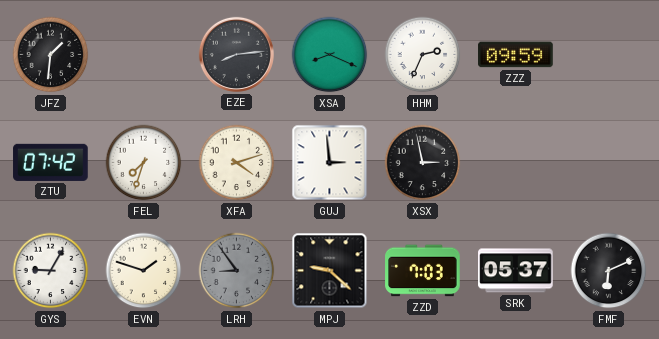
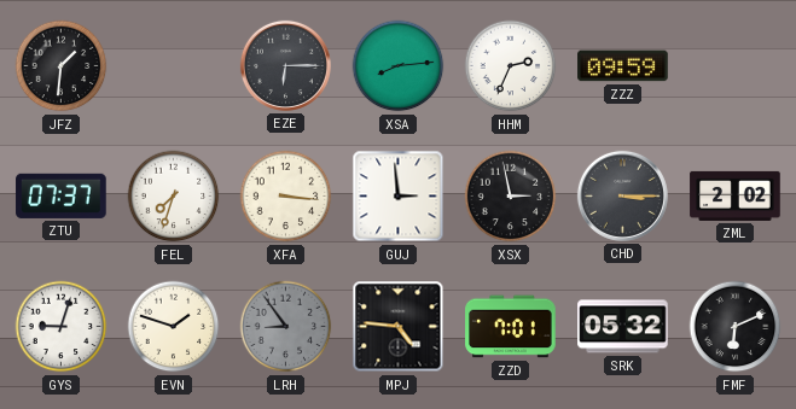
EZE: 8:14 -> 6:15
XSA: 8:19 -> 8:14
ZTU: 07:42 -> 07:37
XFA: 4:12 -> 3:16
CHD: none -> 3:15
ZML: none -> 2:02
GYS: 9:05 -> 9:03
MPJ: 9:22 -> 4:46
ZZD: 7:03 -> 7:01
SRK: 05:37 -> 05:32
